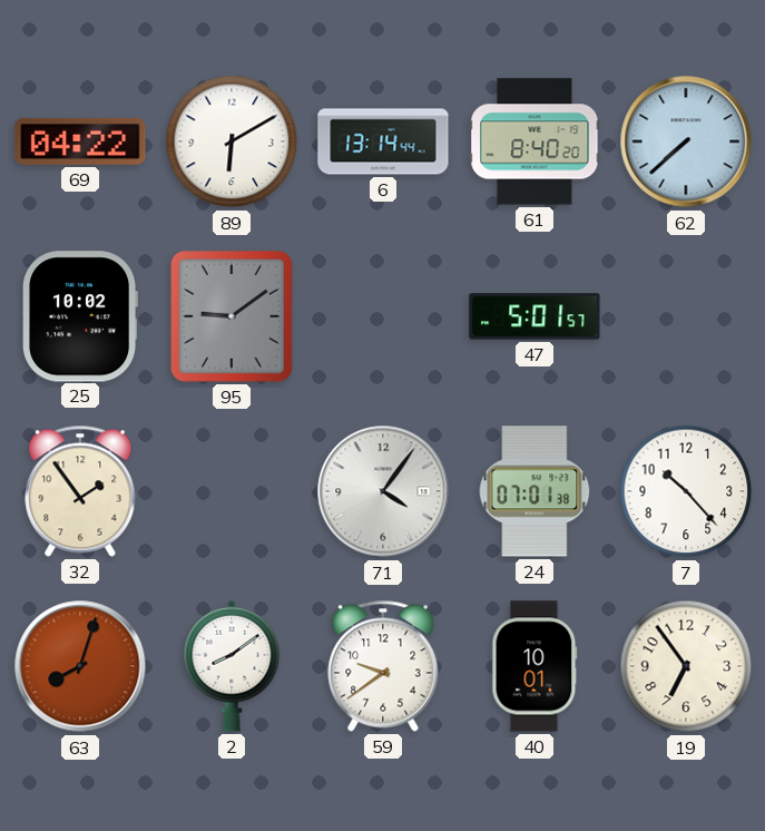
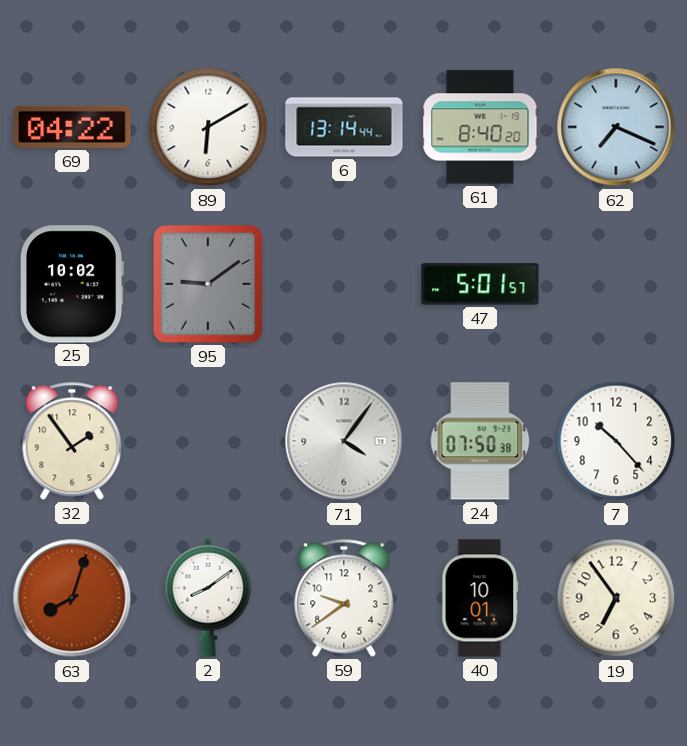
62: 7:38 -> 7:19
24: 07:01 -> 07:50
